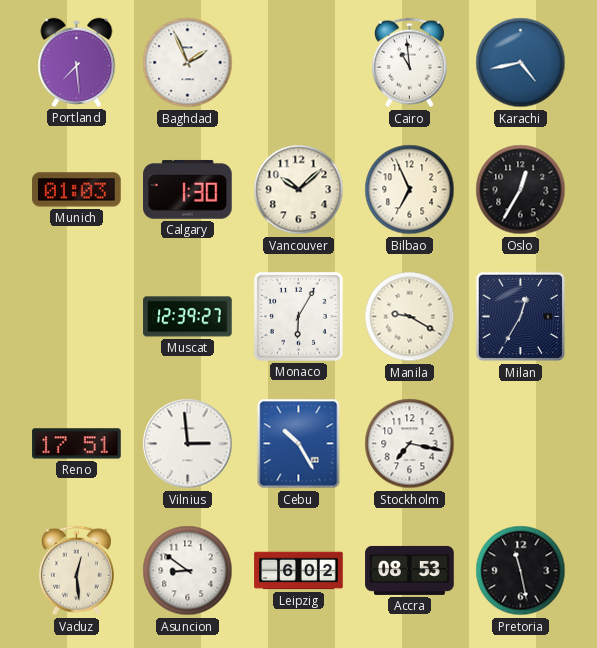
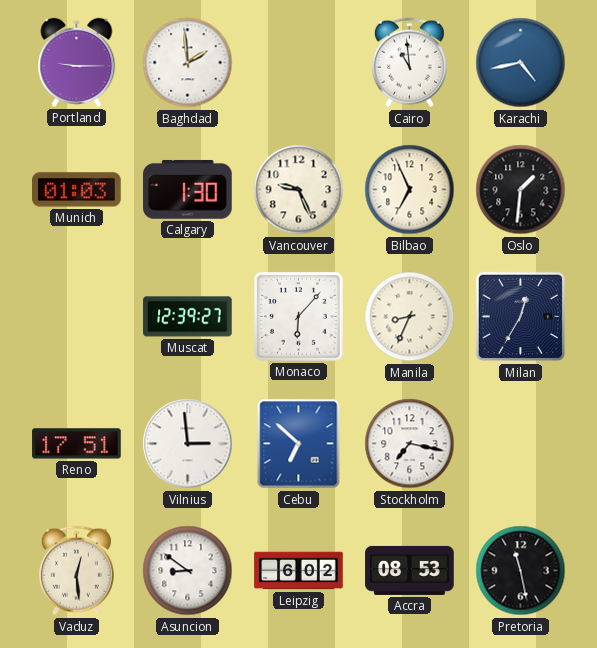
Portland: 7:29 -> 9:15
Baghdad: 1:56 -> 1:59
Vancouver: 10:08 -> 9:26
Oslo: 12:35 -> 1:31
Monaco: 6:05 -> 6:07
Manila: 9:20 -> 8:34
Cebu: 10:25 -> 6:52
